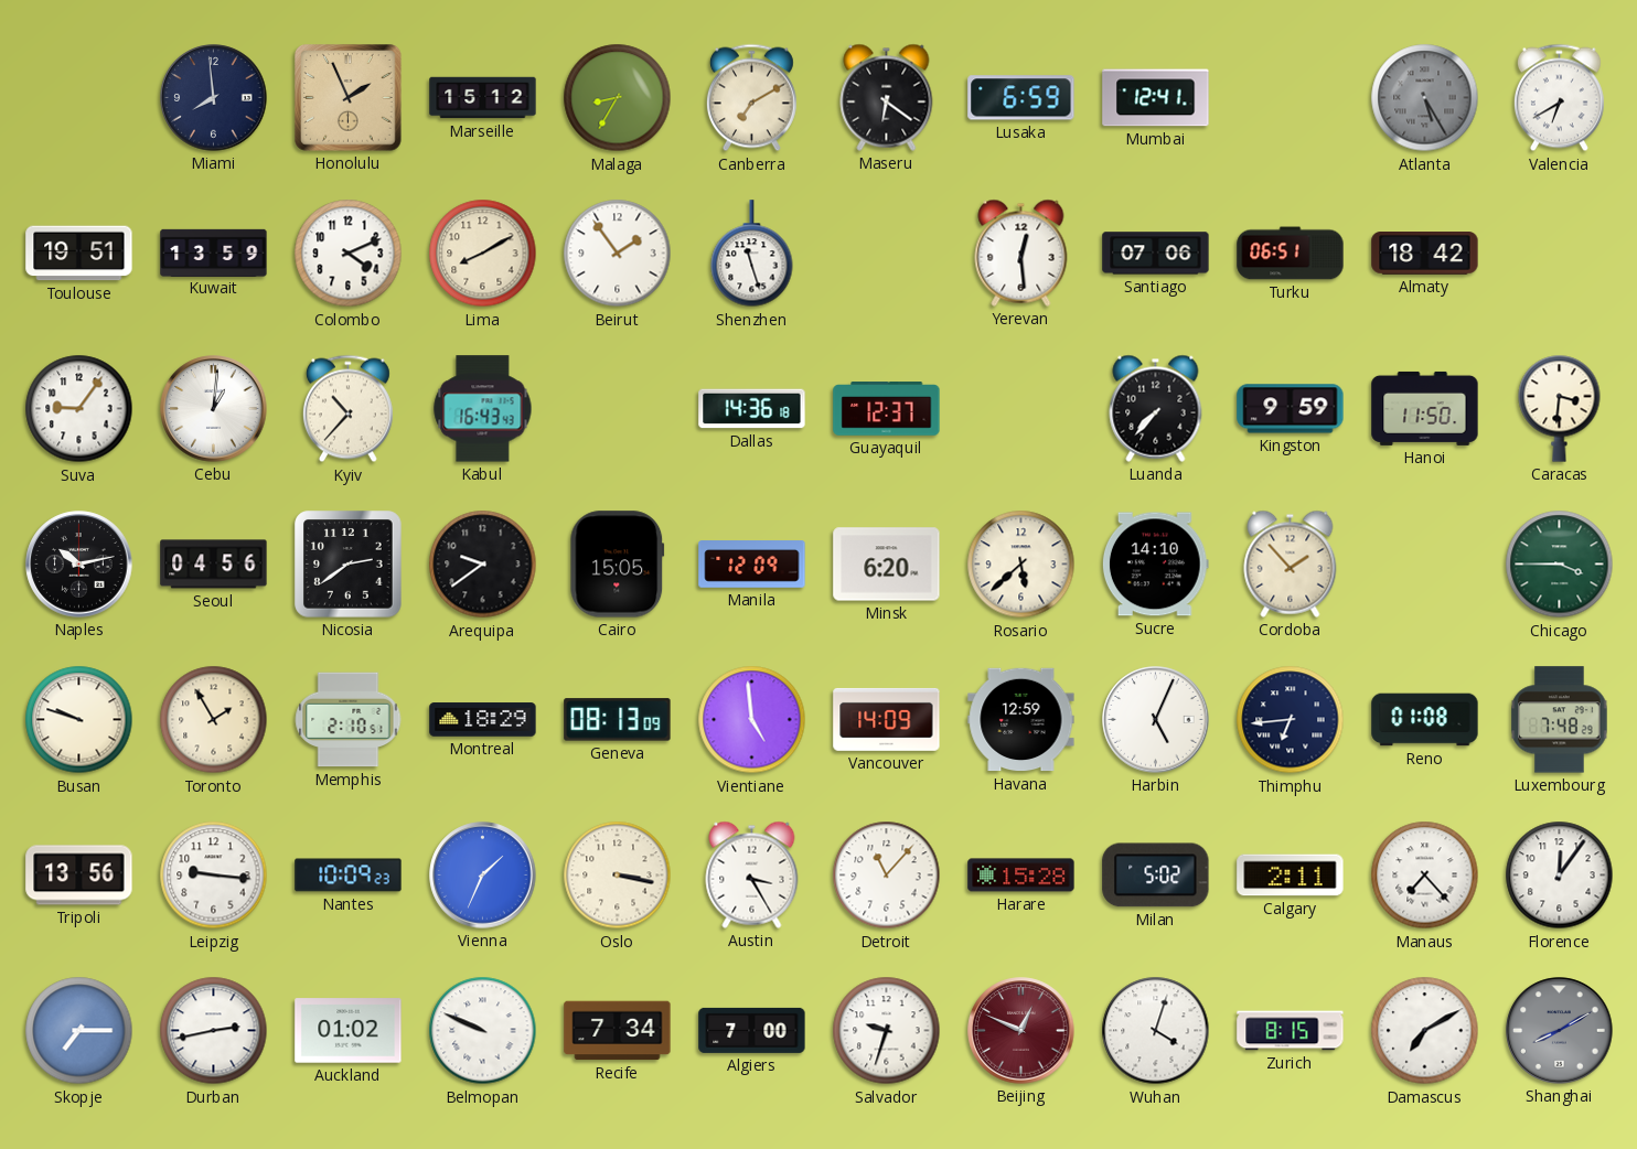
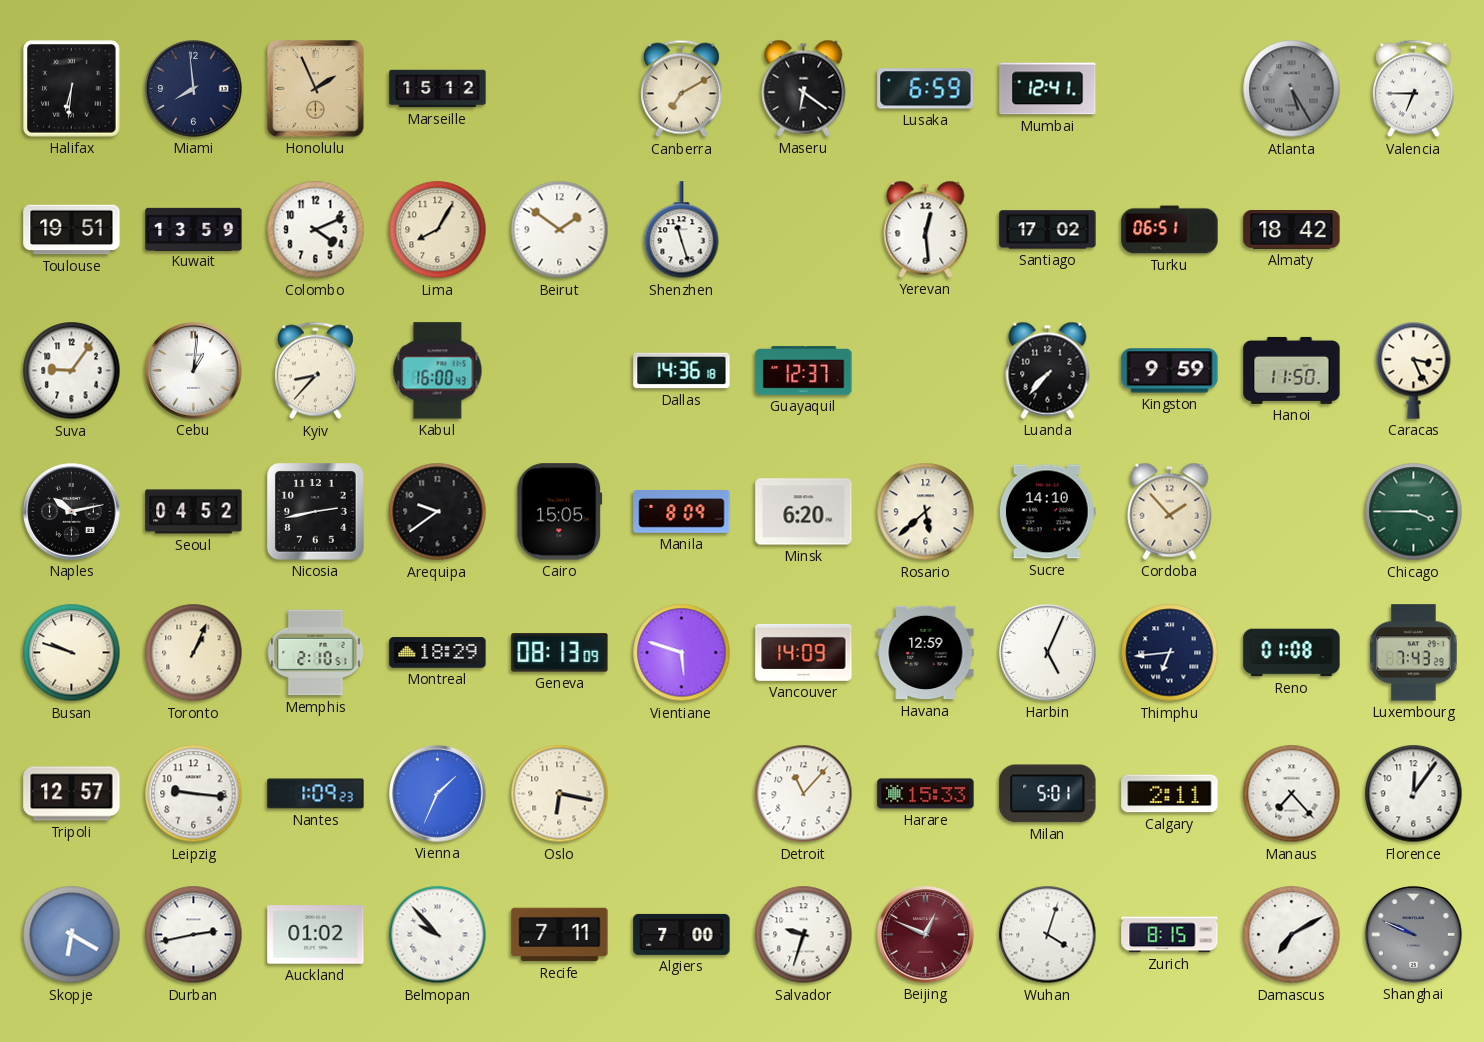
Halifax: none -> 6:31
Malaga: 8:35 -> none
Valencia: 6:40 -> 6:45
Lima: 8:10 -> 8:05
Beirut: 1:54 -> 1:51
Santiago: 07:06 -> 17:02
Kyiv: 10:37 -> 8:37
Kabul: 16:43 -> 16:00
Caracas: 3:31 -> 3:26
Seoul: 04:56 -> 04:52
Nicosia: 2:39 -> 2:43
Manila: 12:09 -> 8:09
Toronto: 1:55 -> 1:04
Vientiane: 4:59 -> 5:48
Luxembourg: 7:48 -> 7:43
Tripoli: 13:56 -> 12:57
Nantes: 10:09 -> 1:09
Oslo: 3:17 -> 6:17
Austin: 3:25 -> none
Harare: 15:28 -> 15:33
Milan: 5:02 -> 5:01
Skopje: 7:15 -> 6:20
Belmopan: 9:49 -> 9:53
Recife: 7:34 -> 7:11
Shanghai: 8:10 -> 9:49
